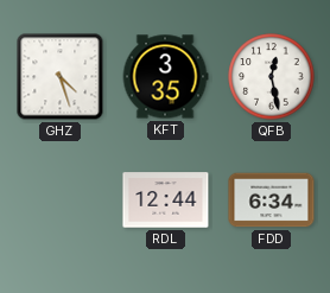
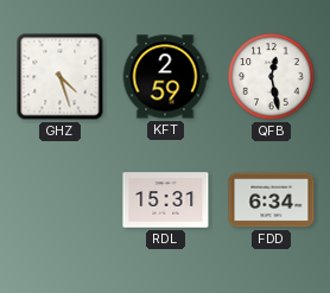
KFT: 3:35 -> 2:59
RDL: 12:44 -> 15:31
